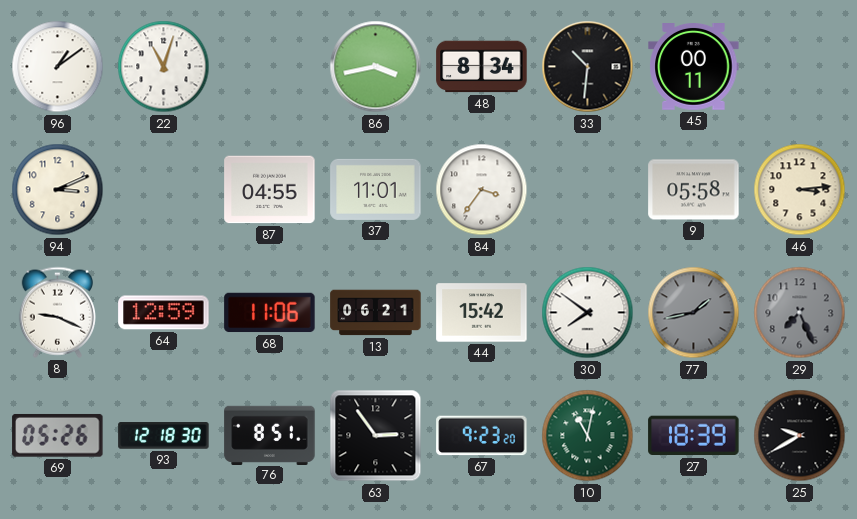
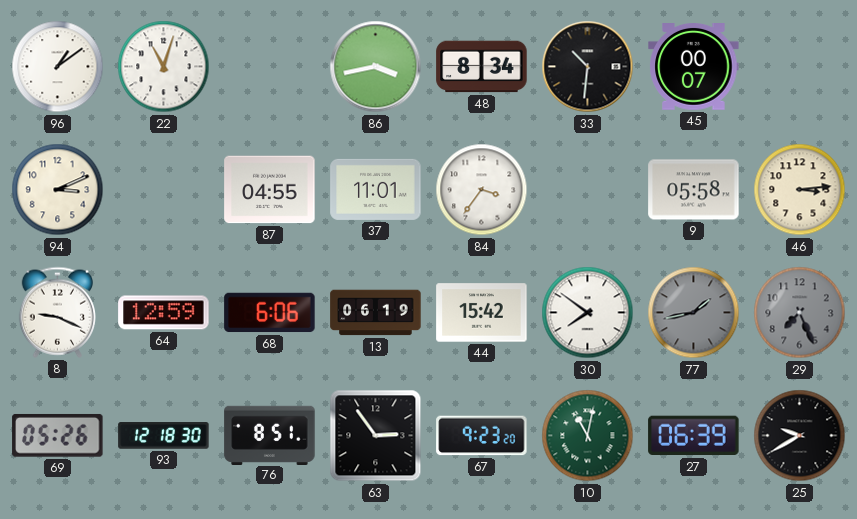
45: 00:11 -> 00:07
68: 11:06 -> 6:06
13: 06:21 -> 06:19
27: 18:39 -> 06:39
